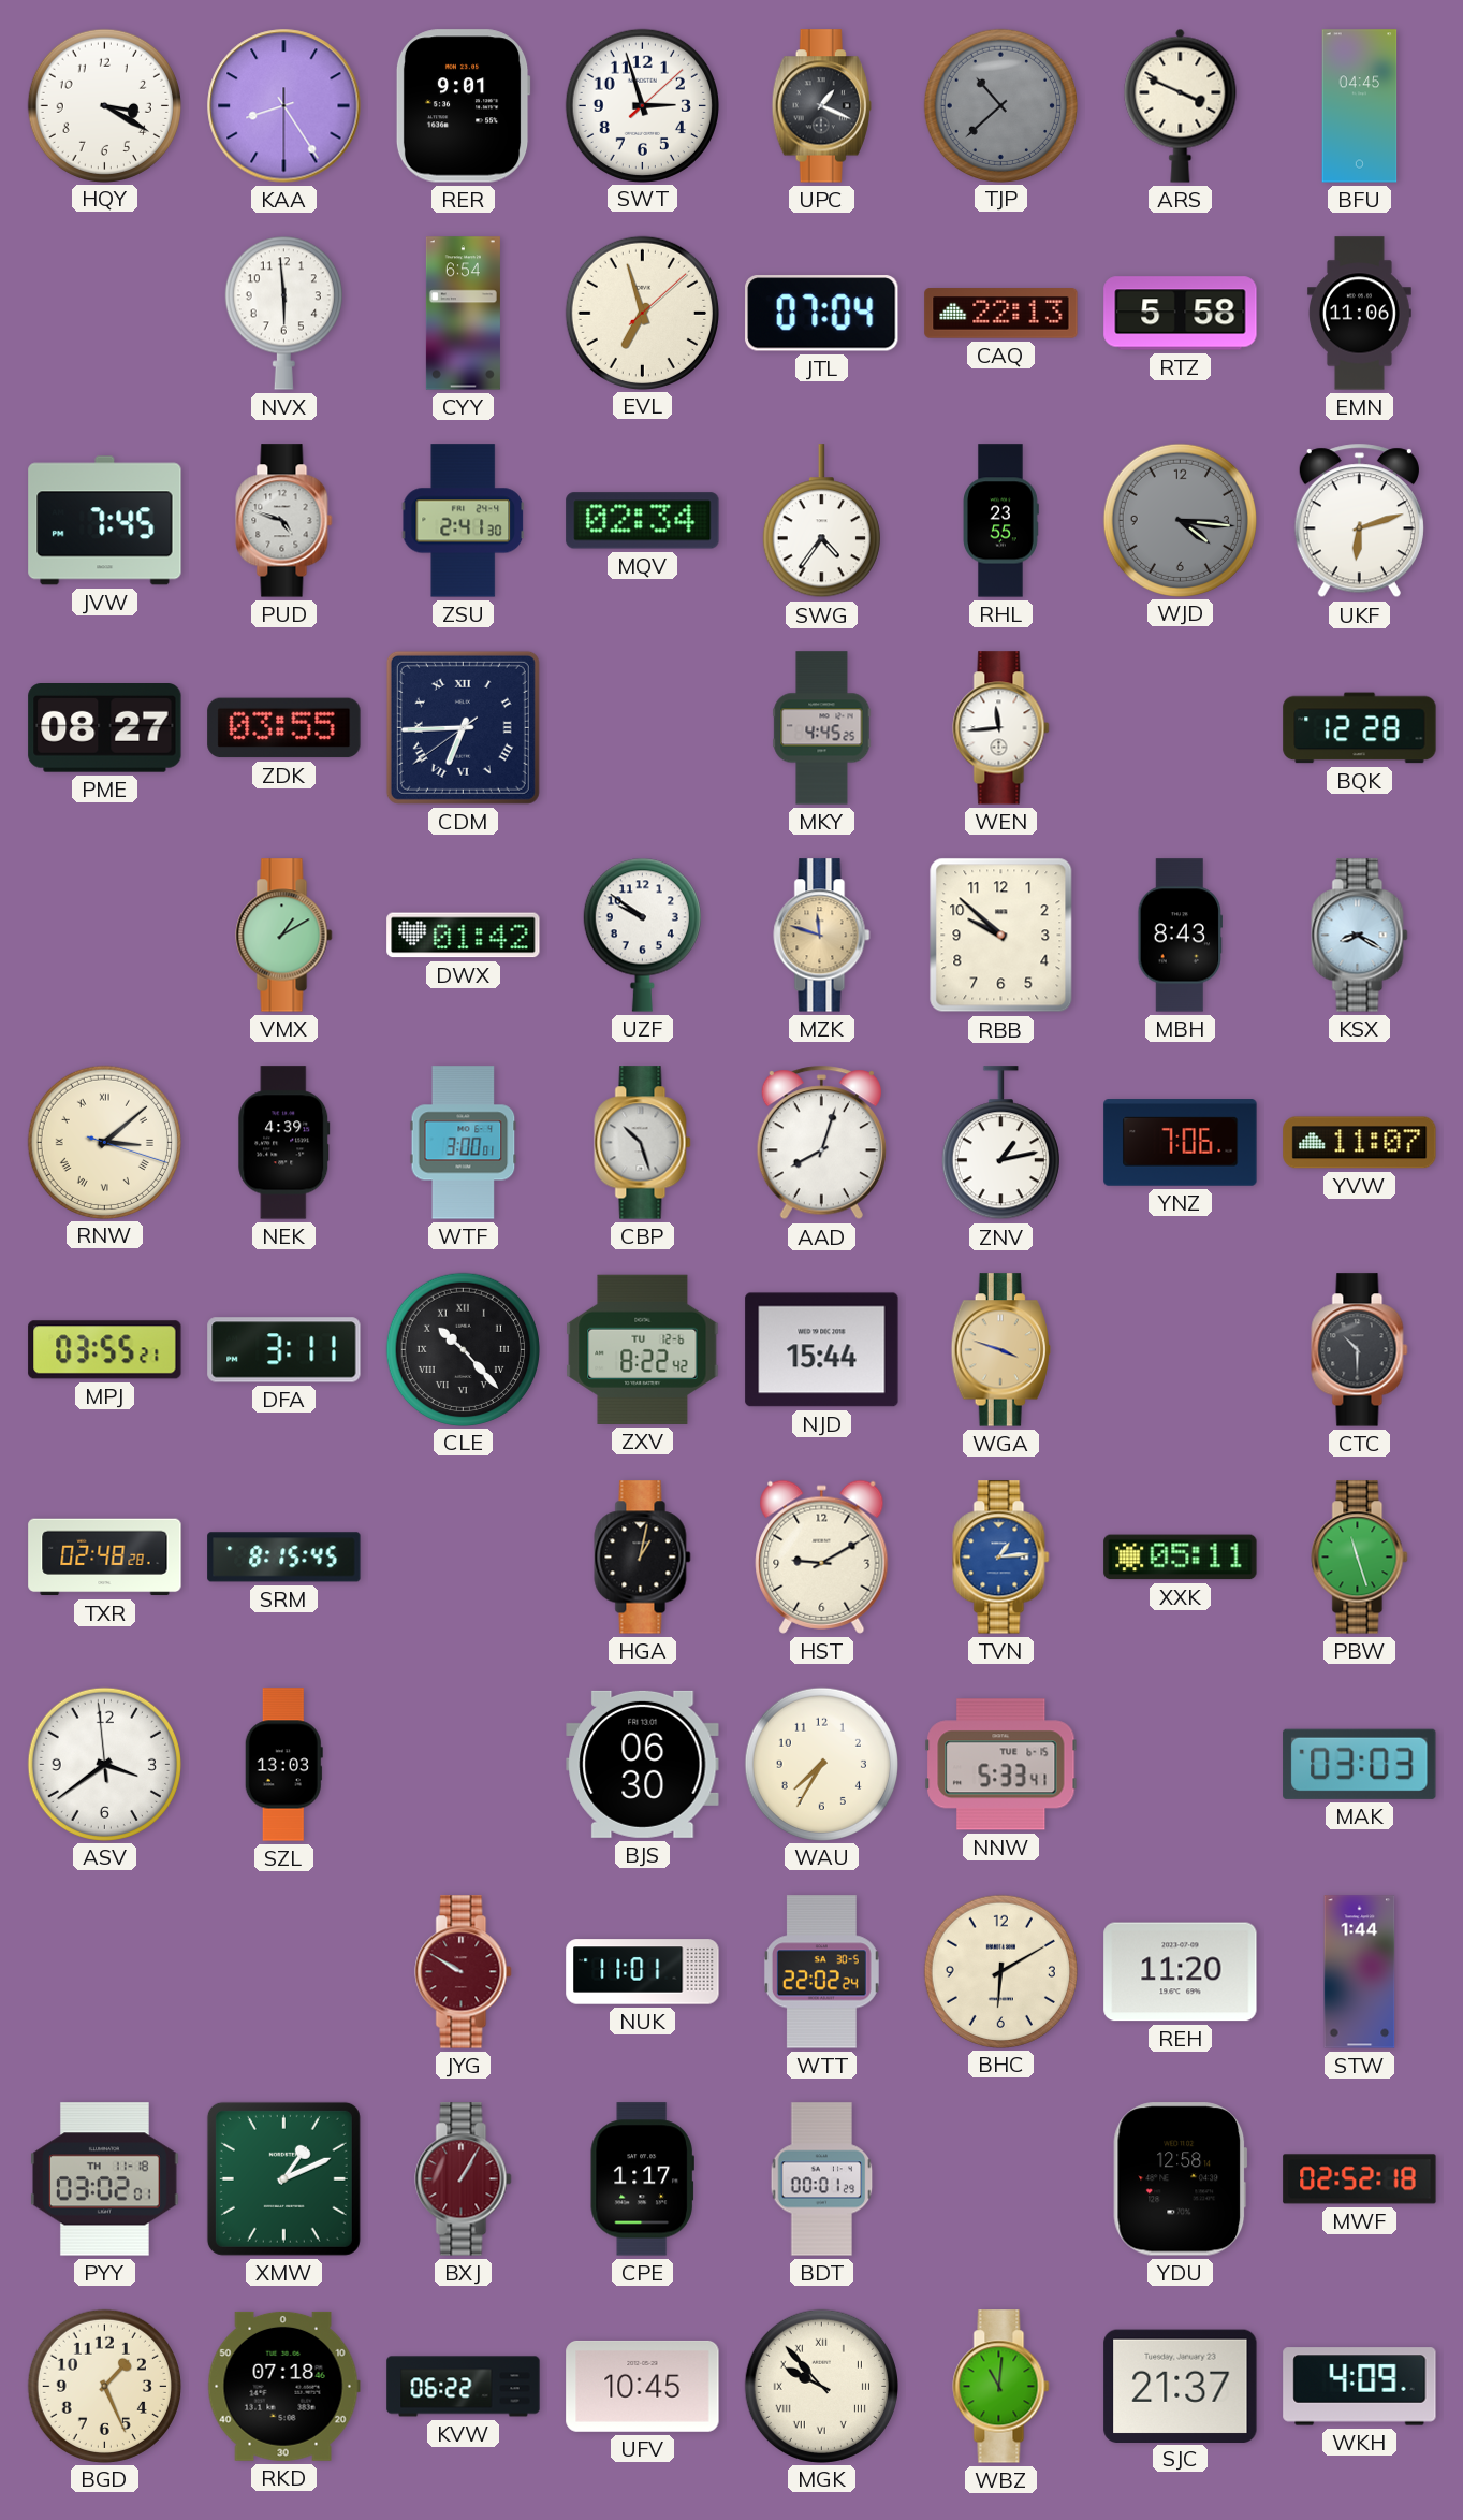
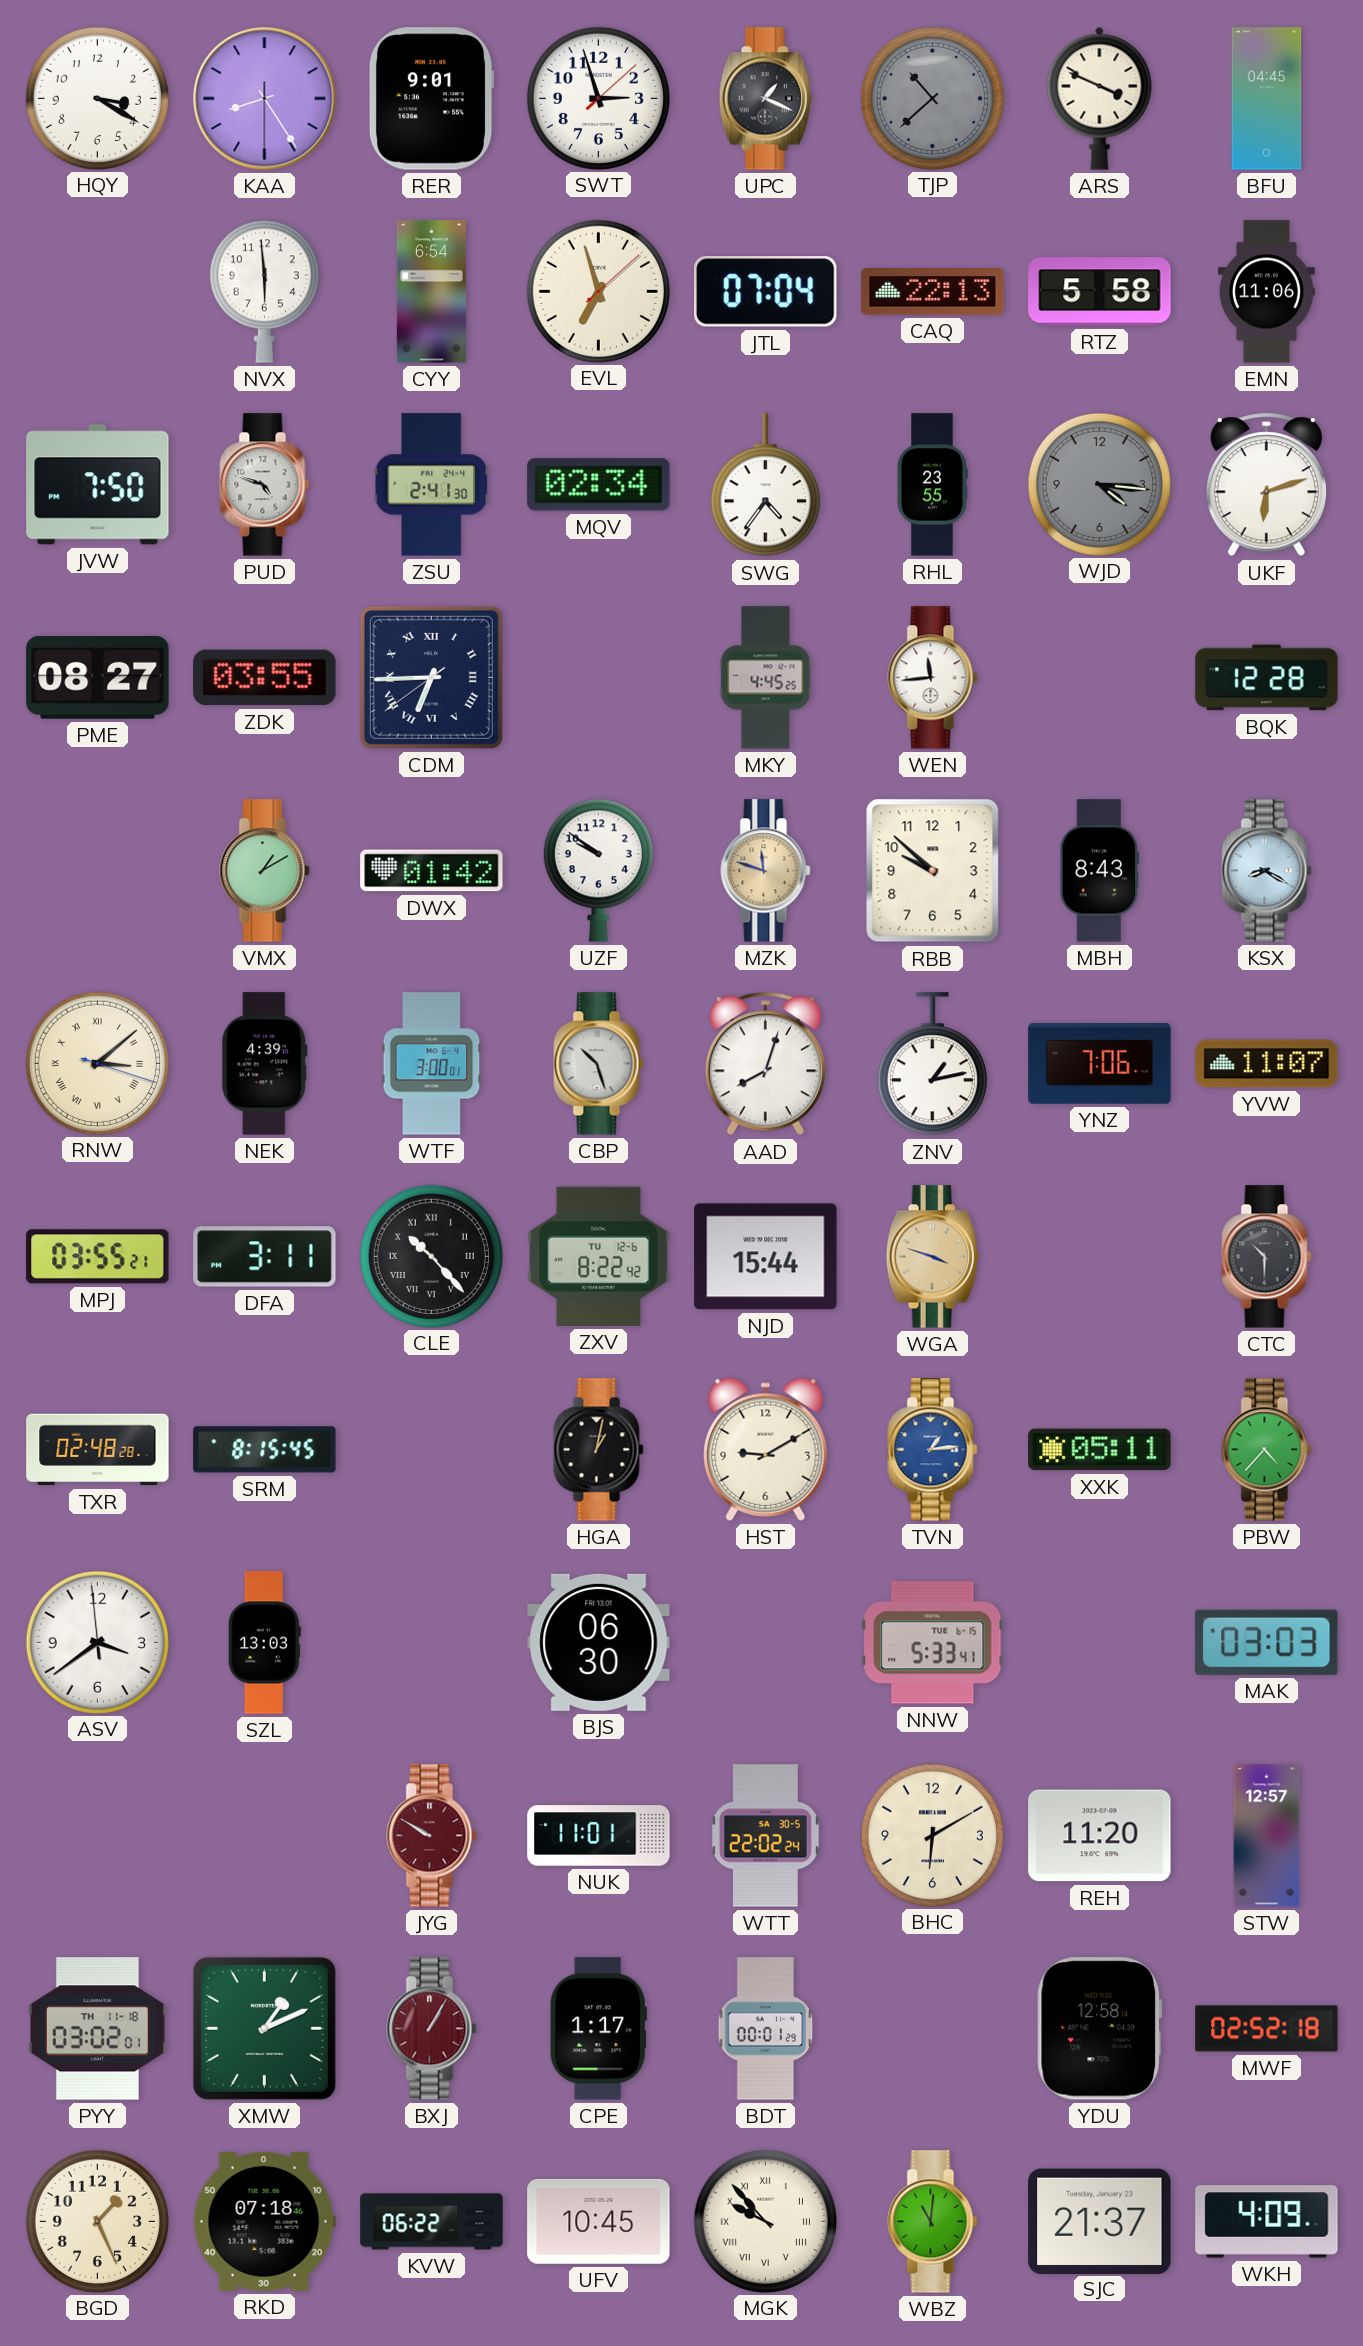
JVW: 7:45 -> 7:50
PBW: 11:27 -> 4:37
WAU: 7:35 -> none
STW: 1:44 -> 12:57
